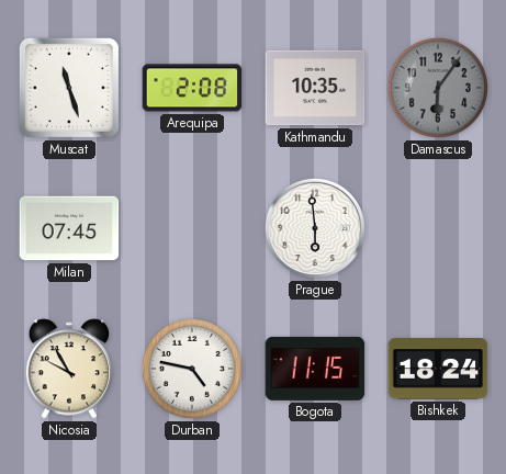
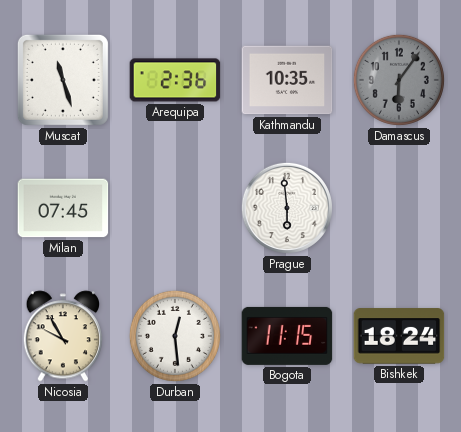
Arequipa: 2:08 -> 2:36
Durban: 4:47 -> 12:29
